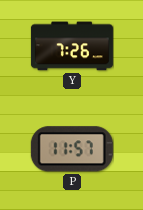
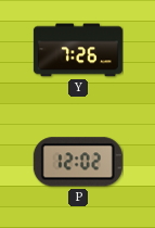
P: 11:57 -> 12:02
